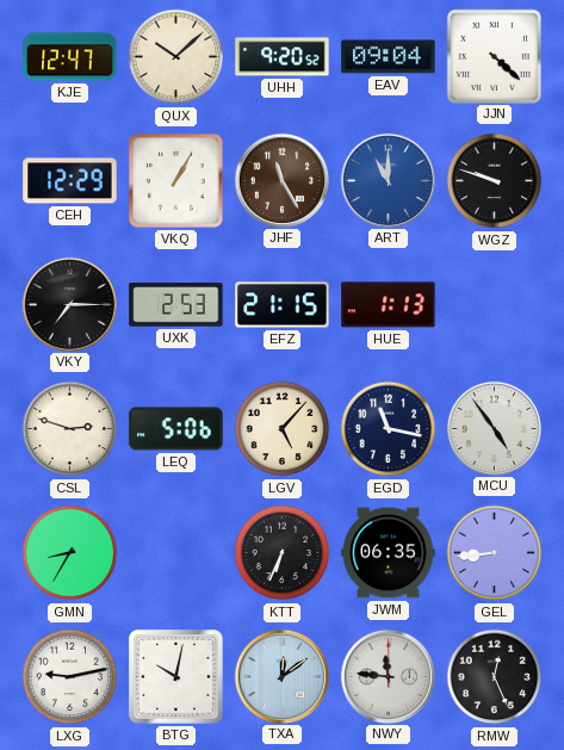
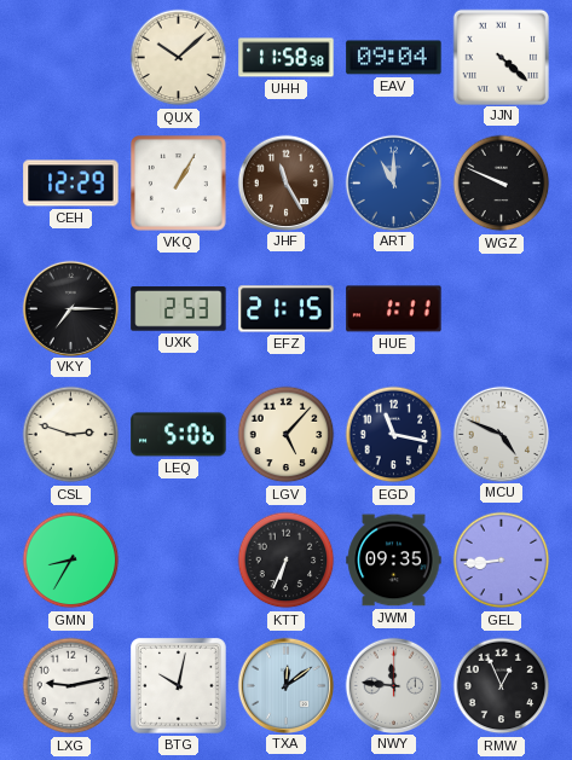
KJE: 12:47 -> none
UHH: 9:20 -> 11:58
WGZ: 9:48 -> 9:49
HUE: 1:13 -> 1:11
MCU: 4:54 -> 4:49
JWM: 06:35 -> 09:35
RMW: 12:26 -> 12:56
